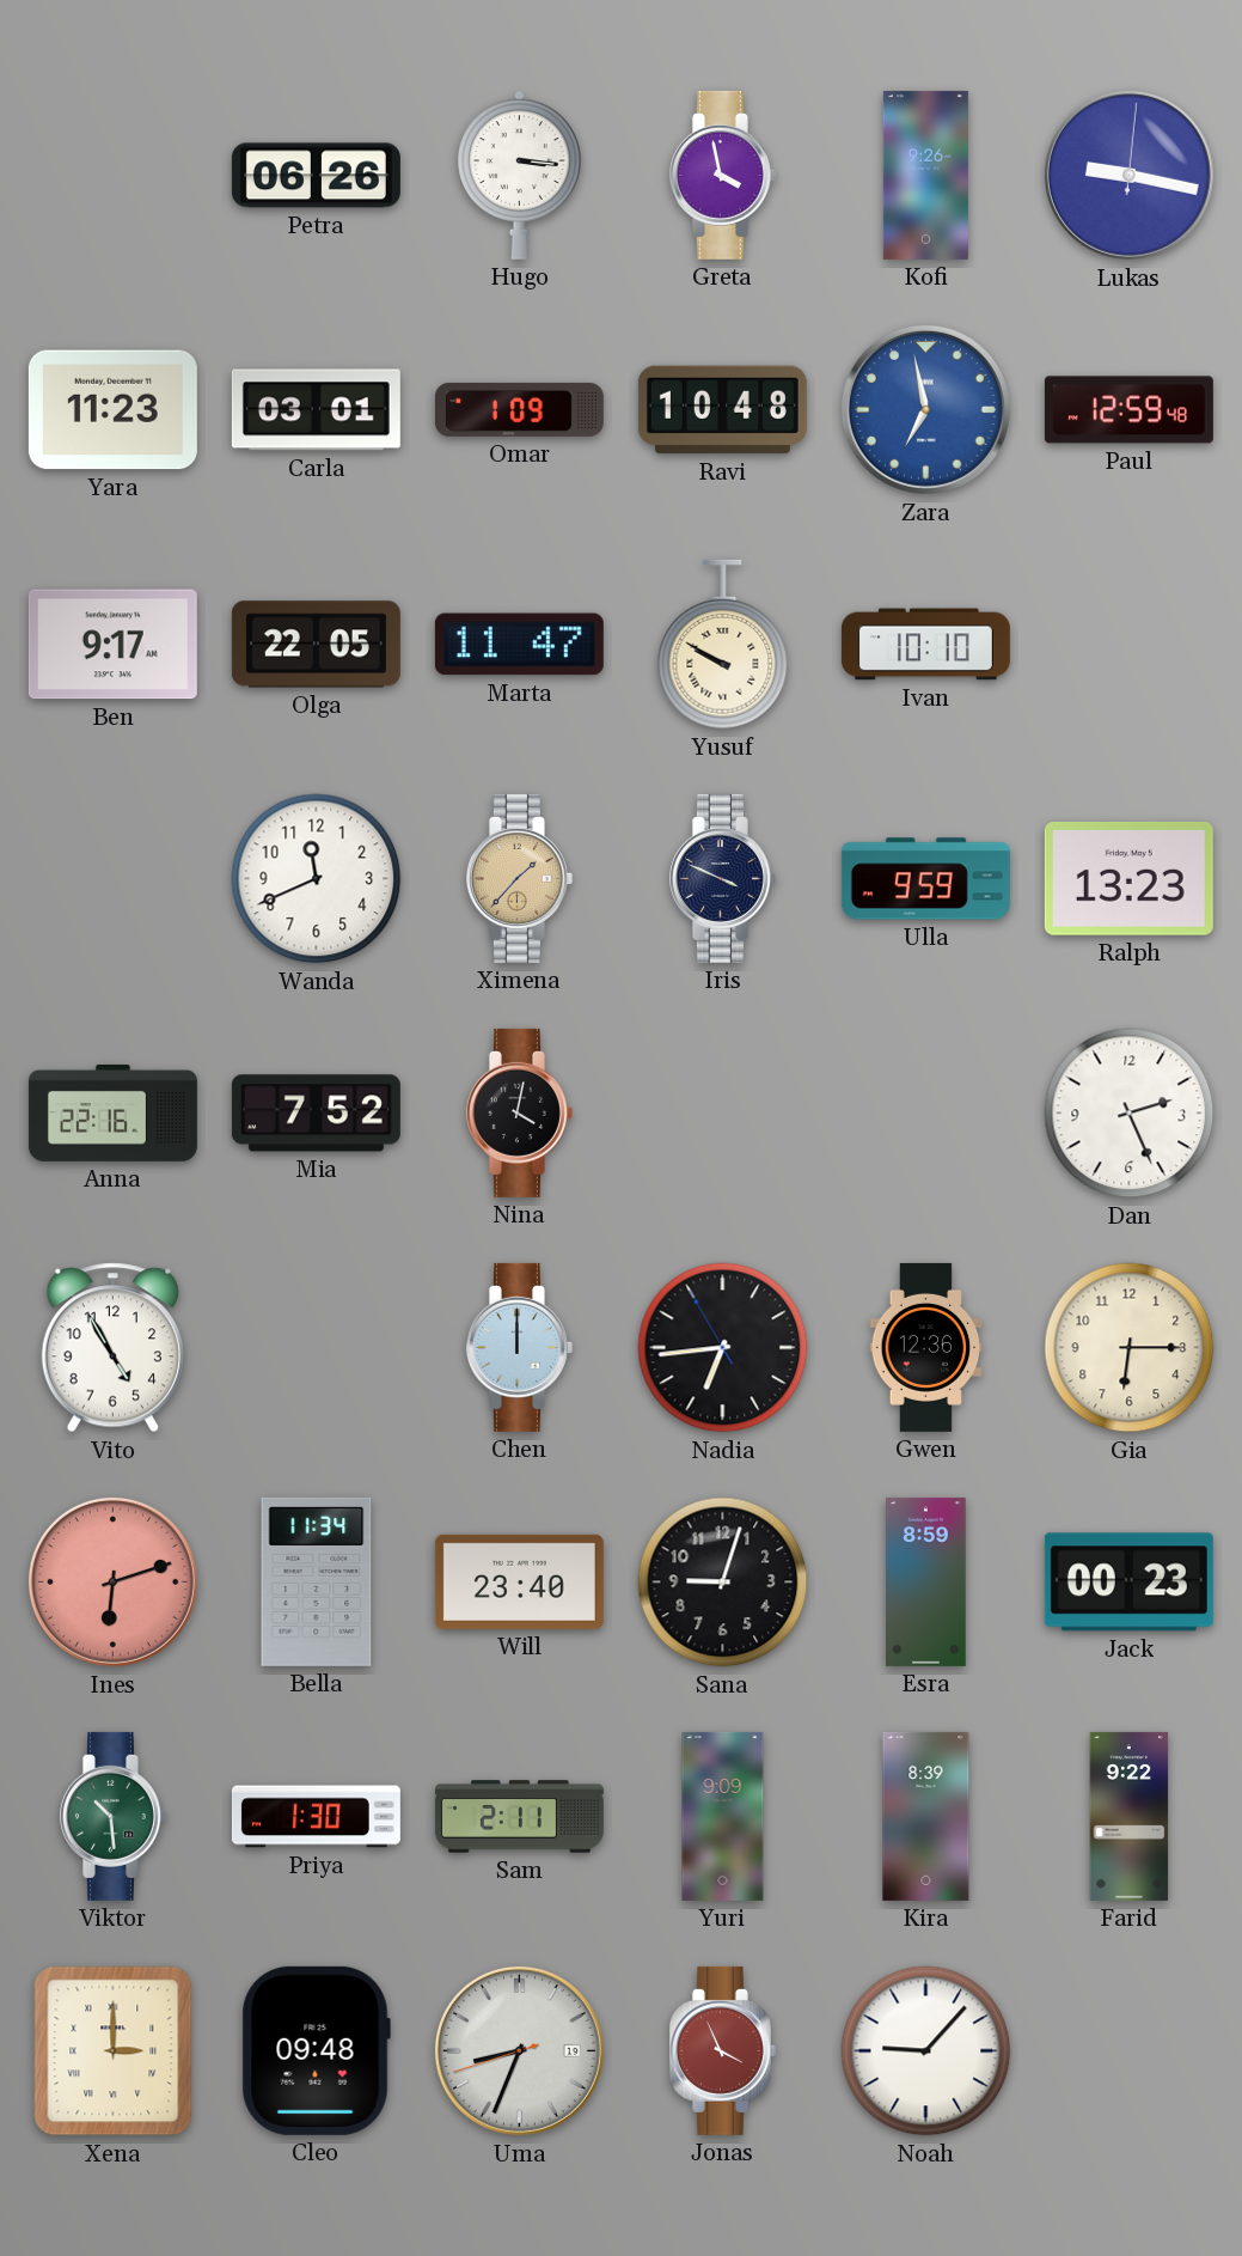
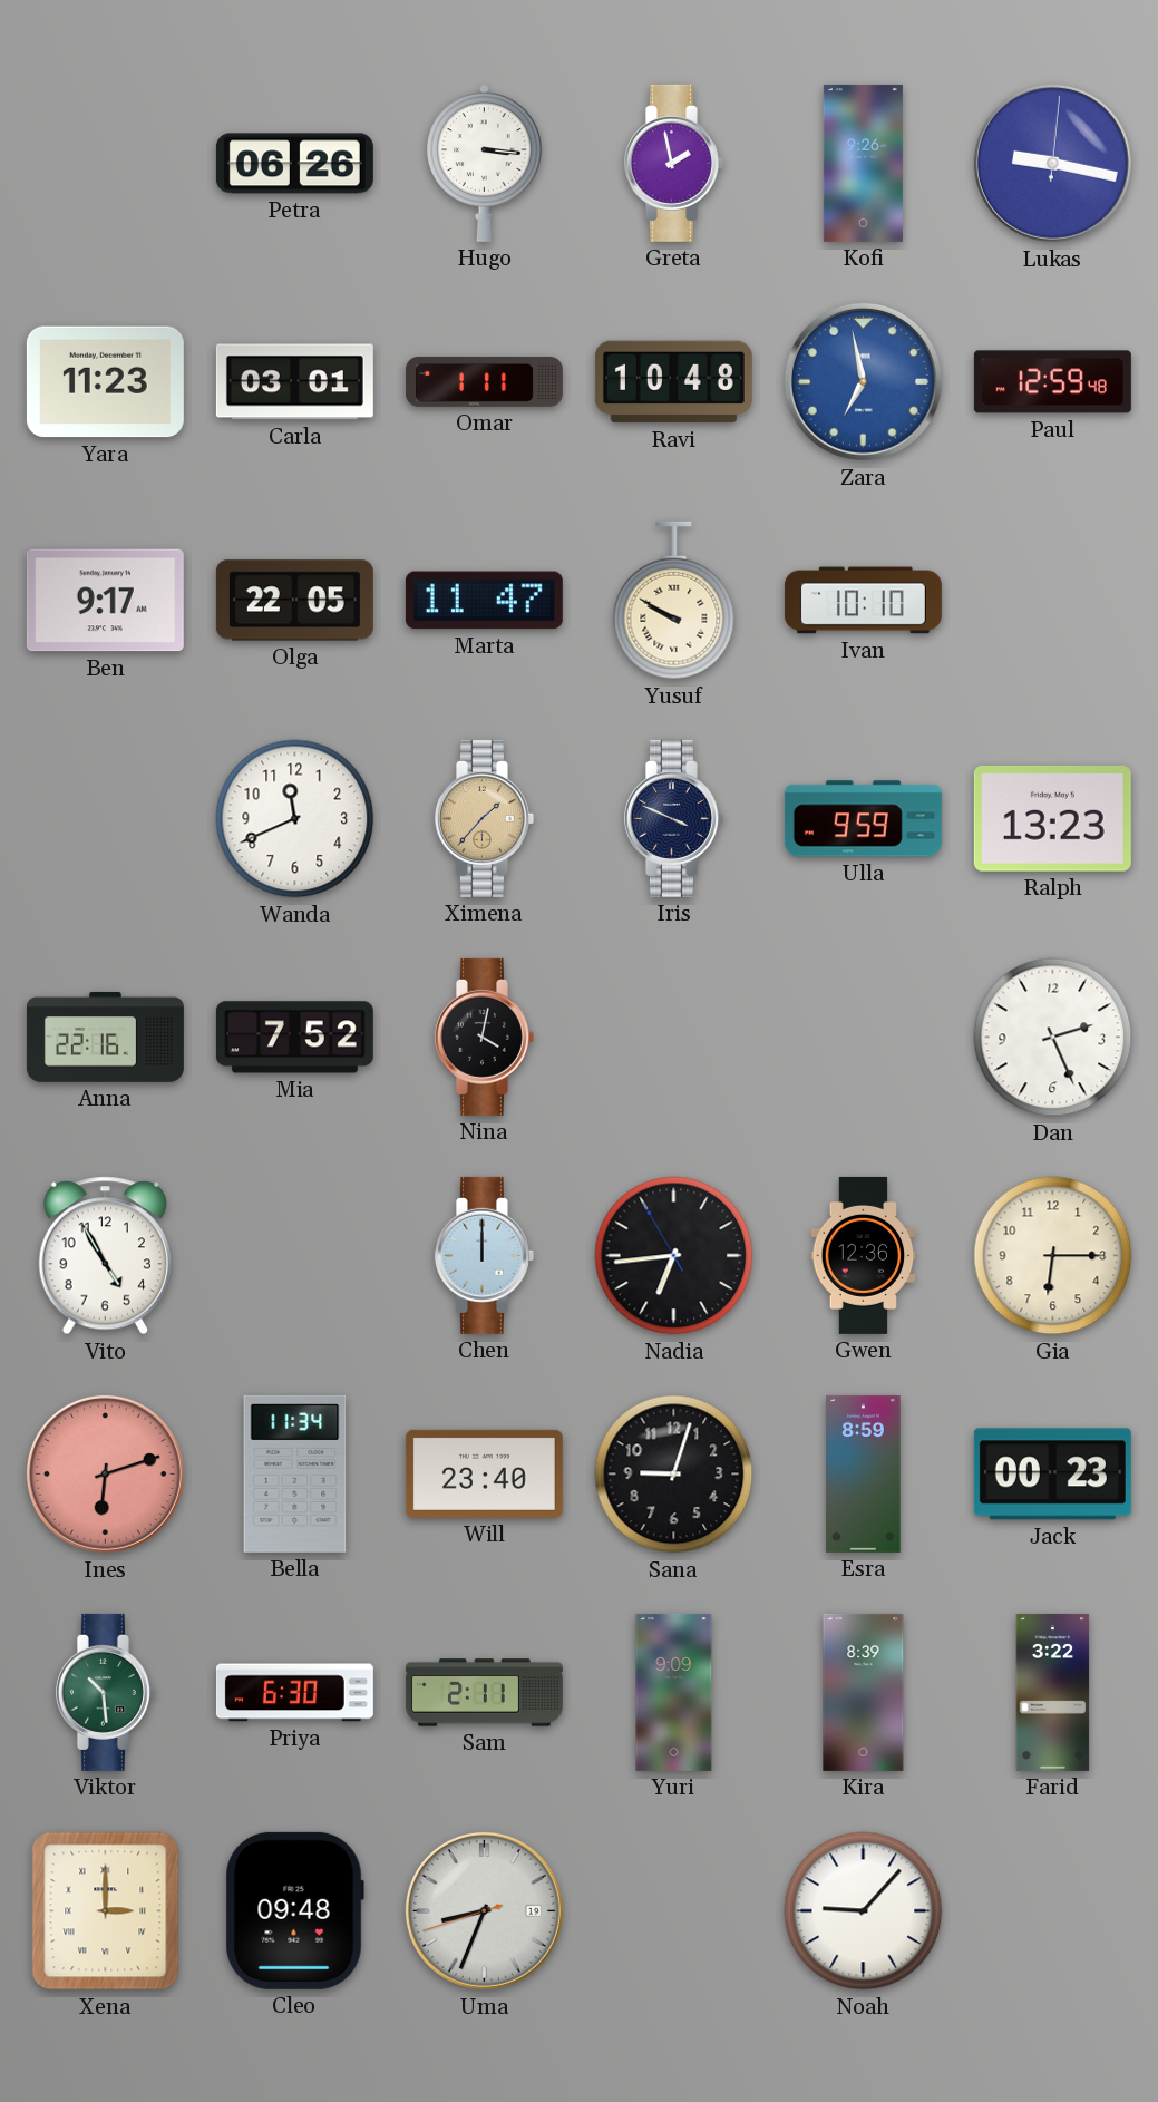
Greta: 3:58 -> 1:58
Omar: 1:09 -> 1:11
Priya: 1:30 -> 6:30
Farid: 9:22 -> 3:22
Jonas: 3:56 -> none
